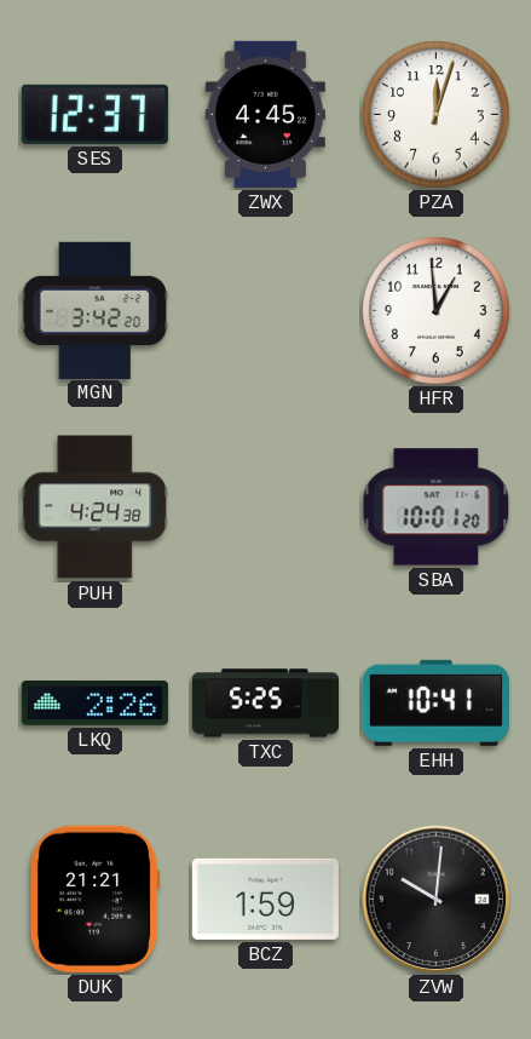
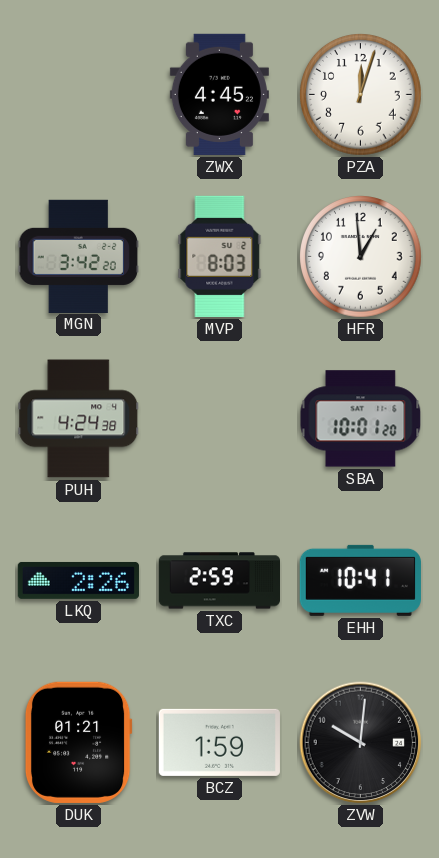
SES: 12:37 -> none
MVP: none -> 8:03
TXC: 5:25 -> 2:59
DUK: 21:21 -> 01:21
